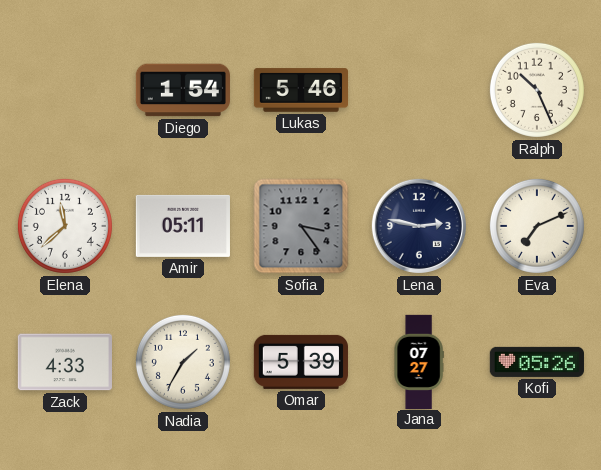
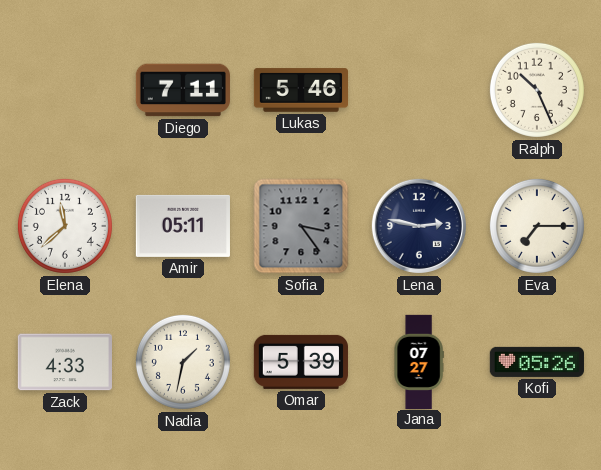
Diego: 1:54 -> 7:11
Eva: 7:11 -> 7:15
Nadia: 1:35 -> 1:32
